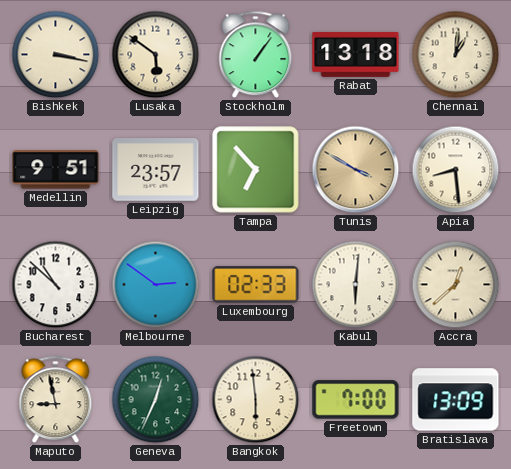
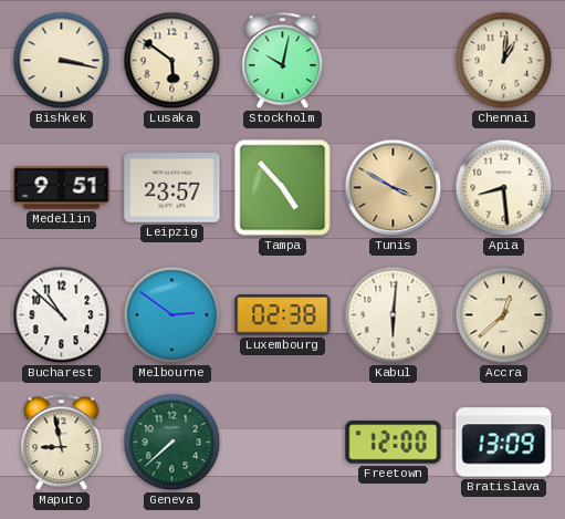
Stockholm: 1:06 -> 10:02
Rabat: 13:18 -> none
Tampa: 6:53 -> 4:53
Luxembourg: 02:33 -> 02:38
Geneva: 12:34 -> 7:38
Bangkok: 5:59 -> none
Freetown: 7:00 -> 12:00
